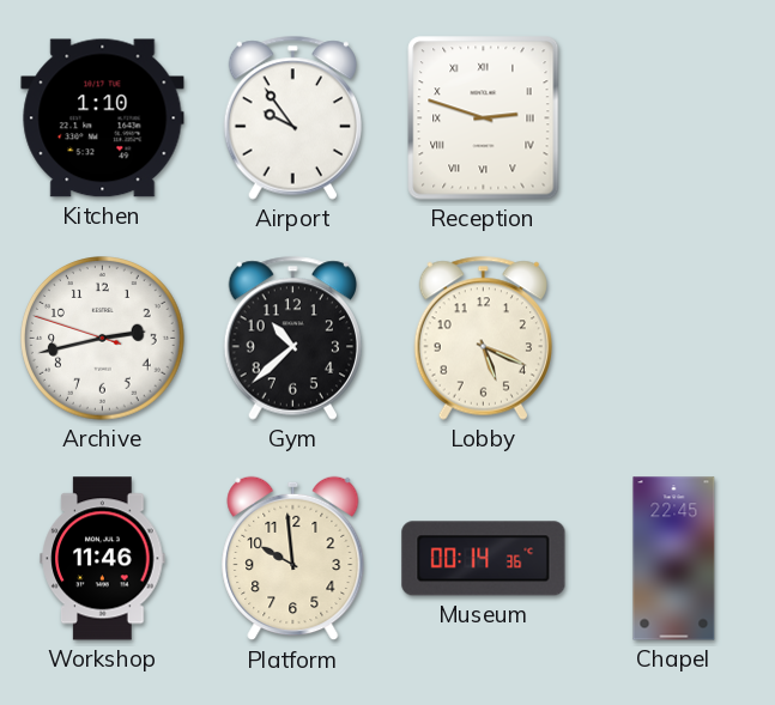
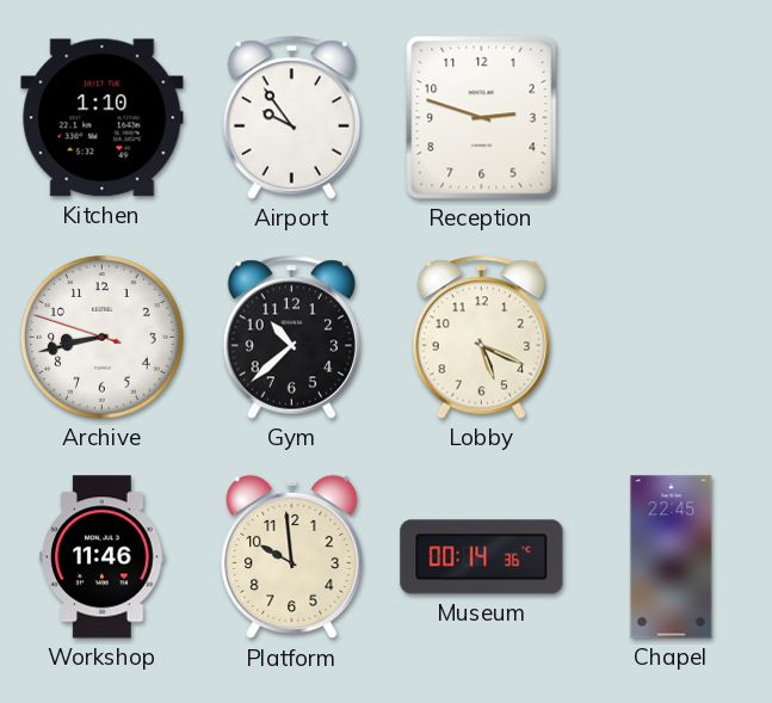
Reception numerals: Roman -> Arabic
Archive: 2:42 -> 8:42
